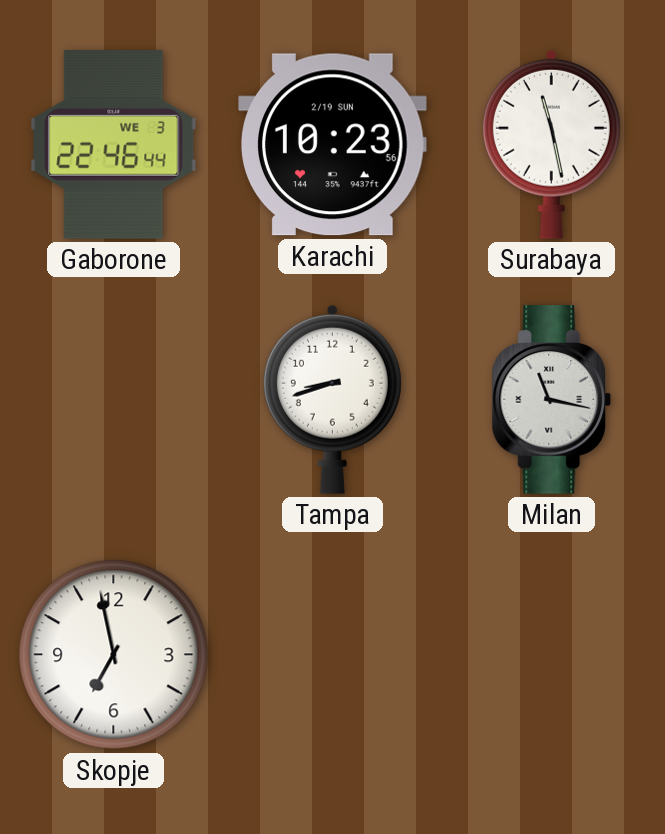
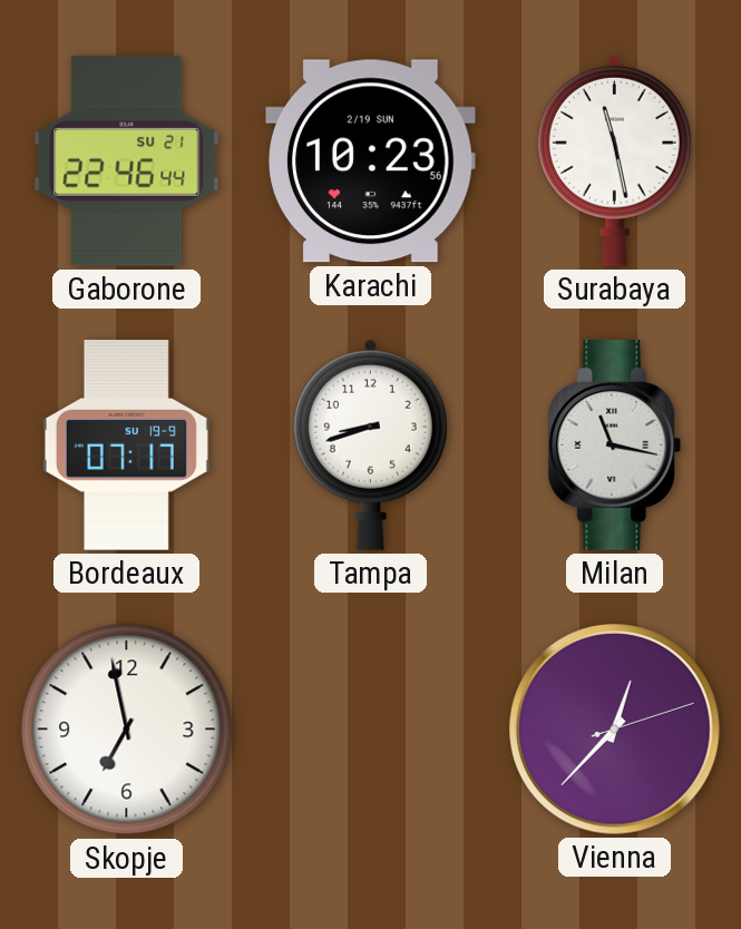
Gaborone date: WE 3 -> SU 21
Bordeaux: none -> 07:17
Vienna: none -> 12:37
